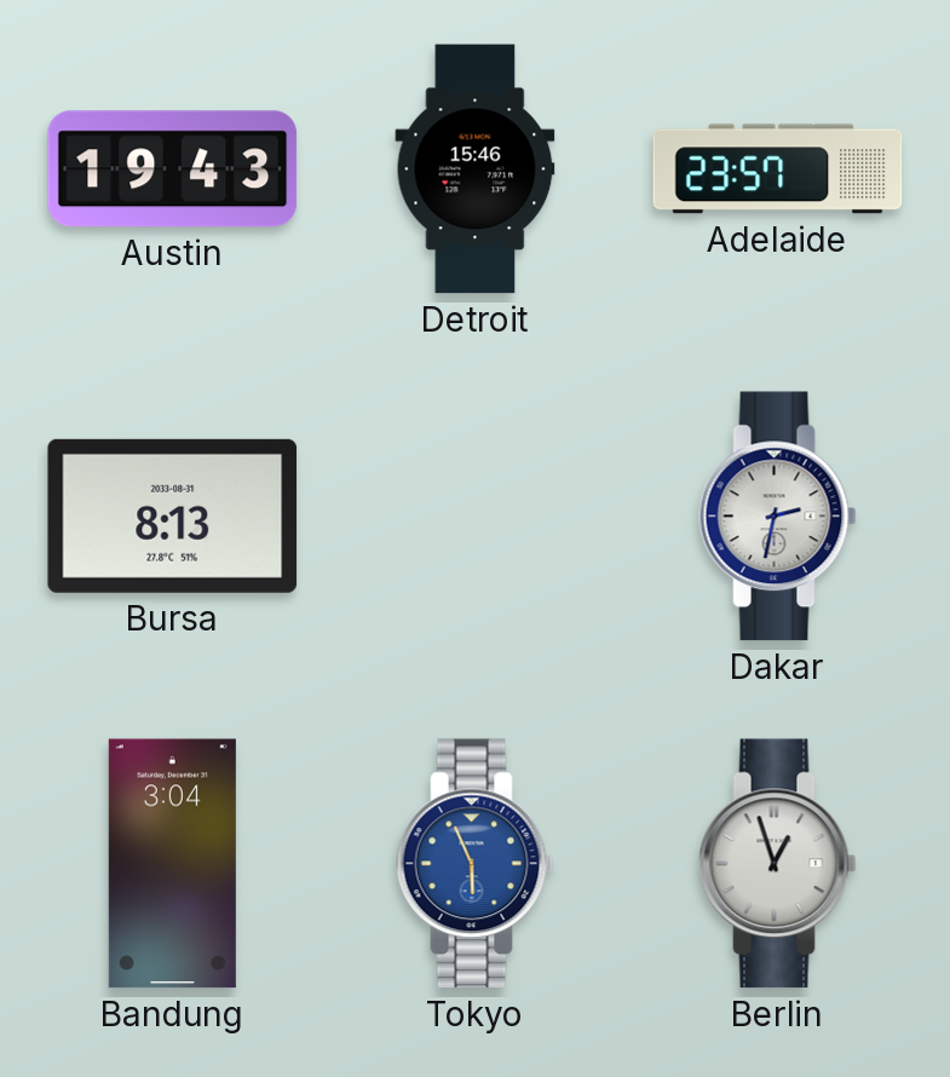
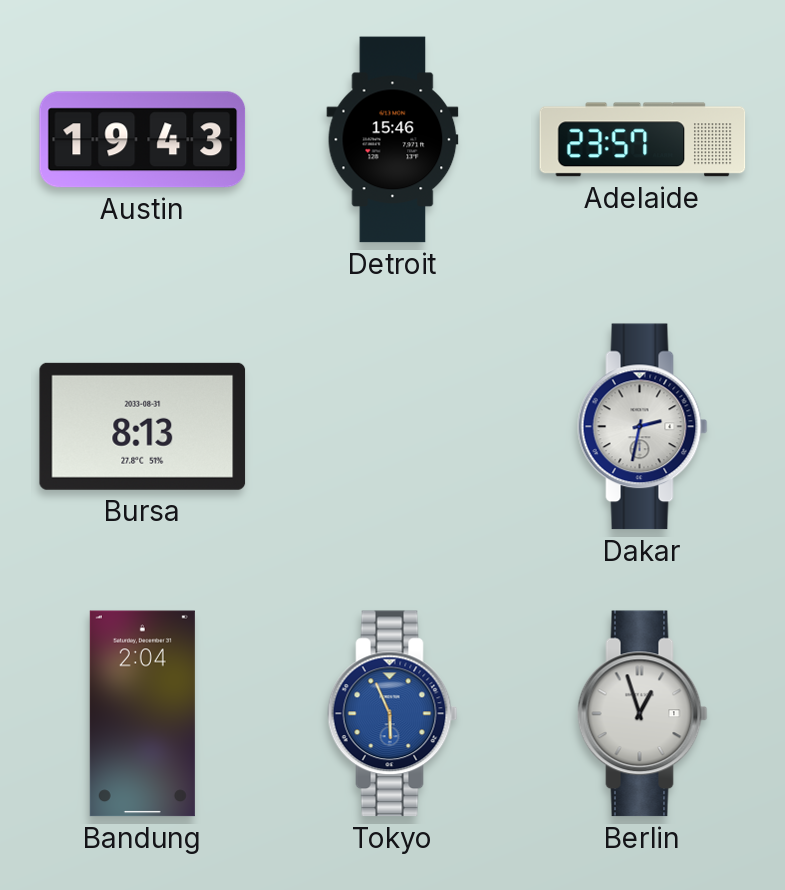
Bandung: 3:04 -> 2:04
